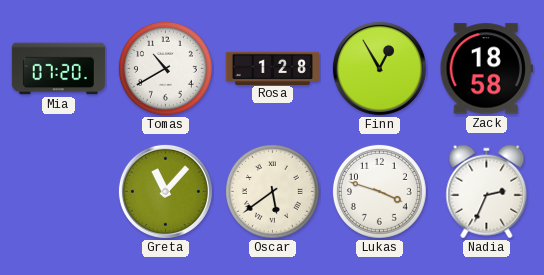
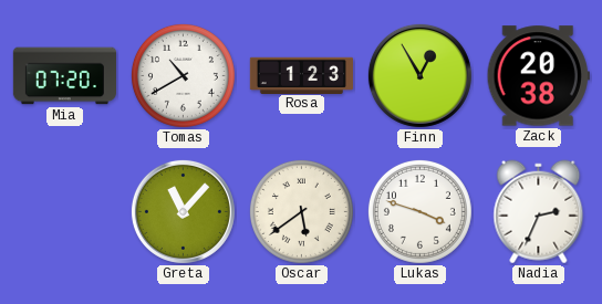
Rosa: 1:28 -> 1:23
Zack: 18:58 -> 20:38
